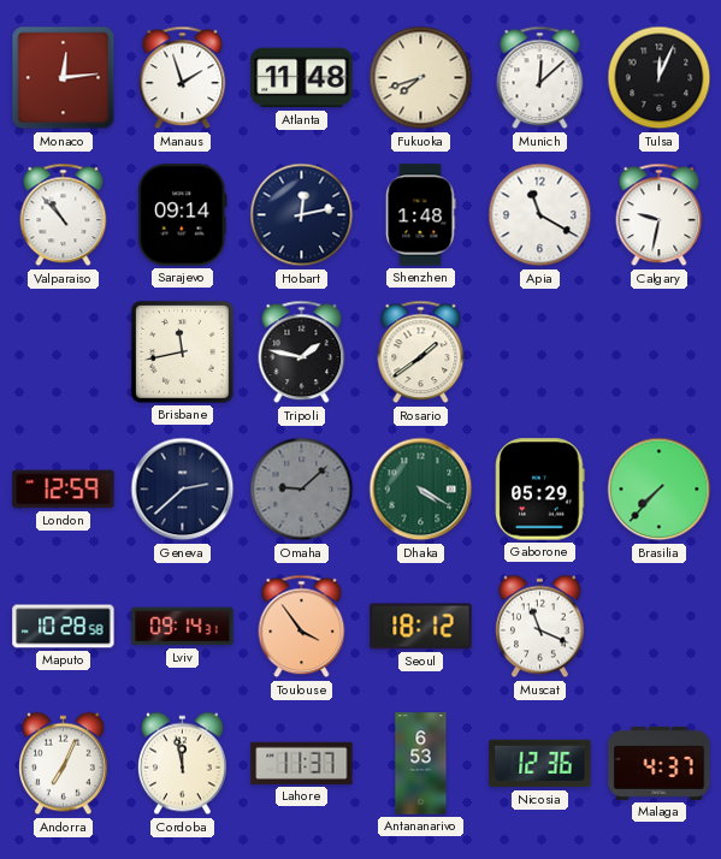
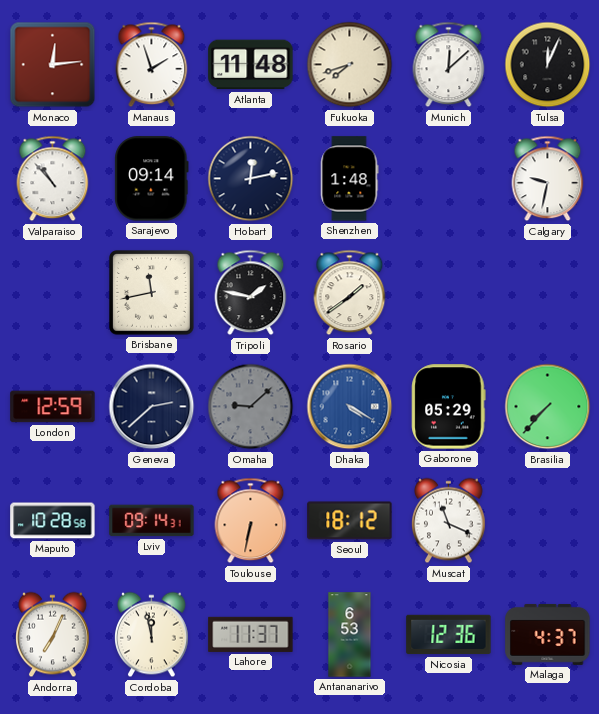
Apia: 11:20 -> none
Dhaka dial: green -> blue
Toulouse: 3:54 -> 6:32
